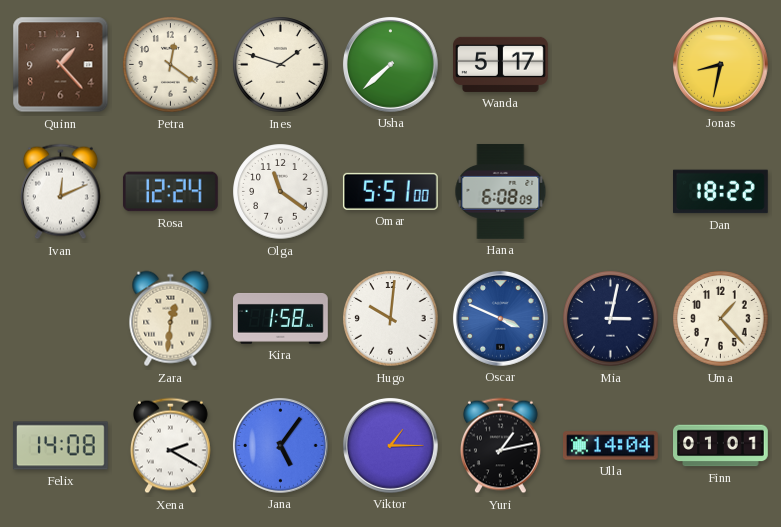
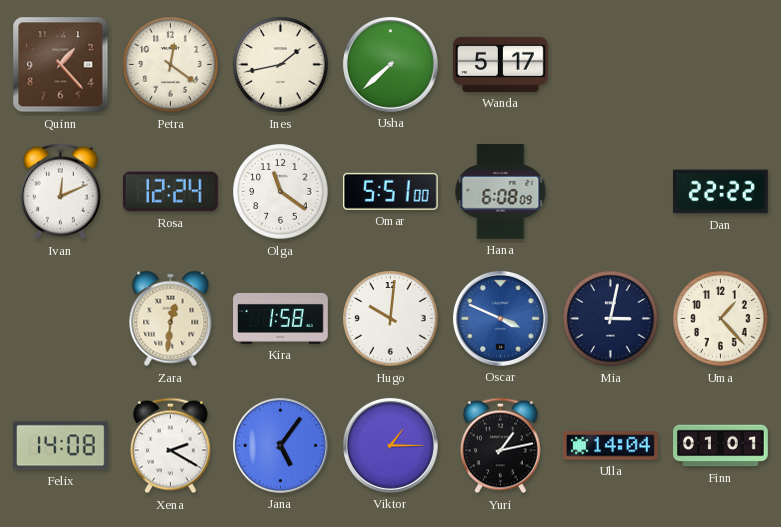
Ines: 1:48 -> 1:43
Jonas: 8:32 -> none
Dan: 18:22 -> 22:22
